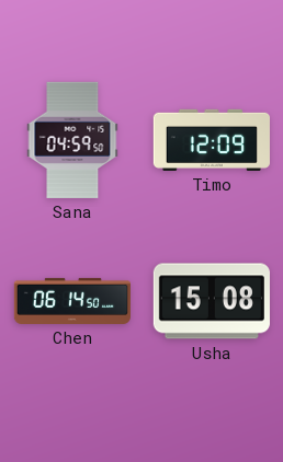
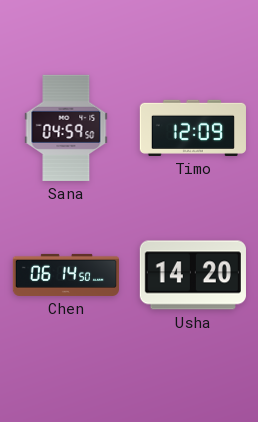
Usha: 15:08 -> 14:20
